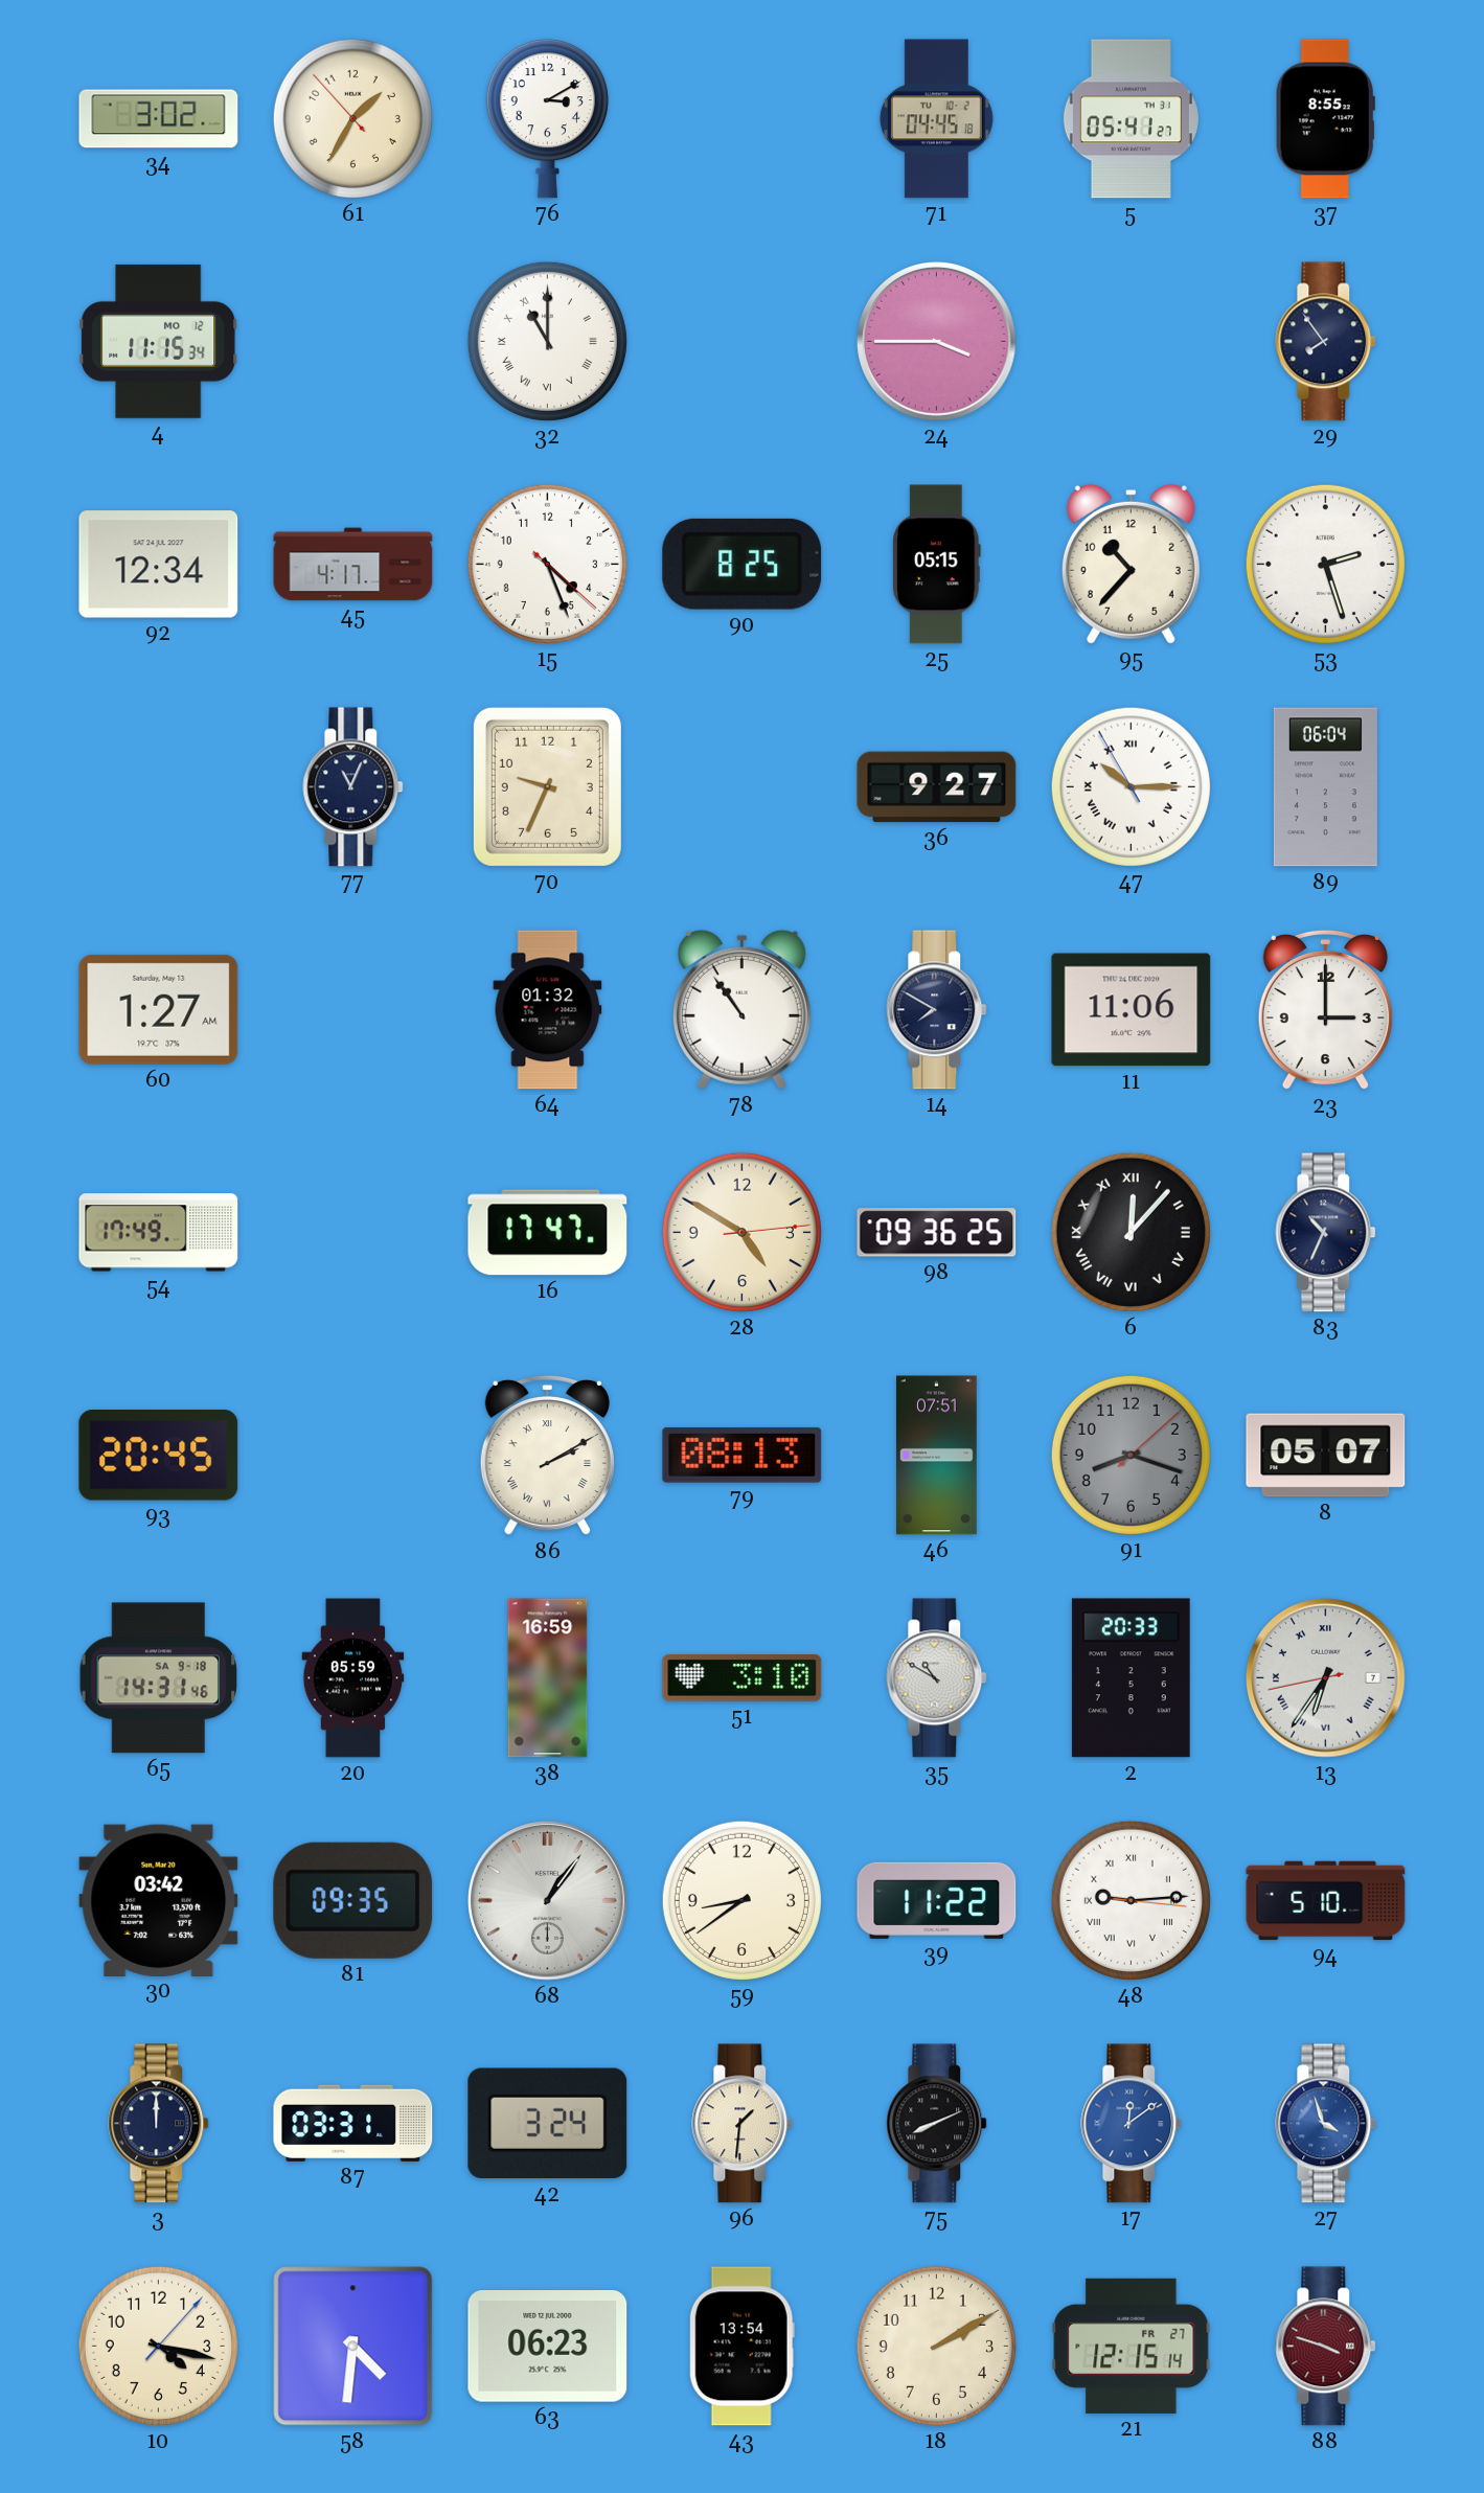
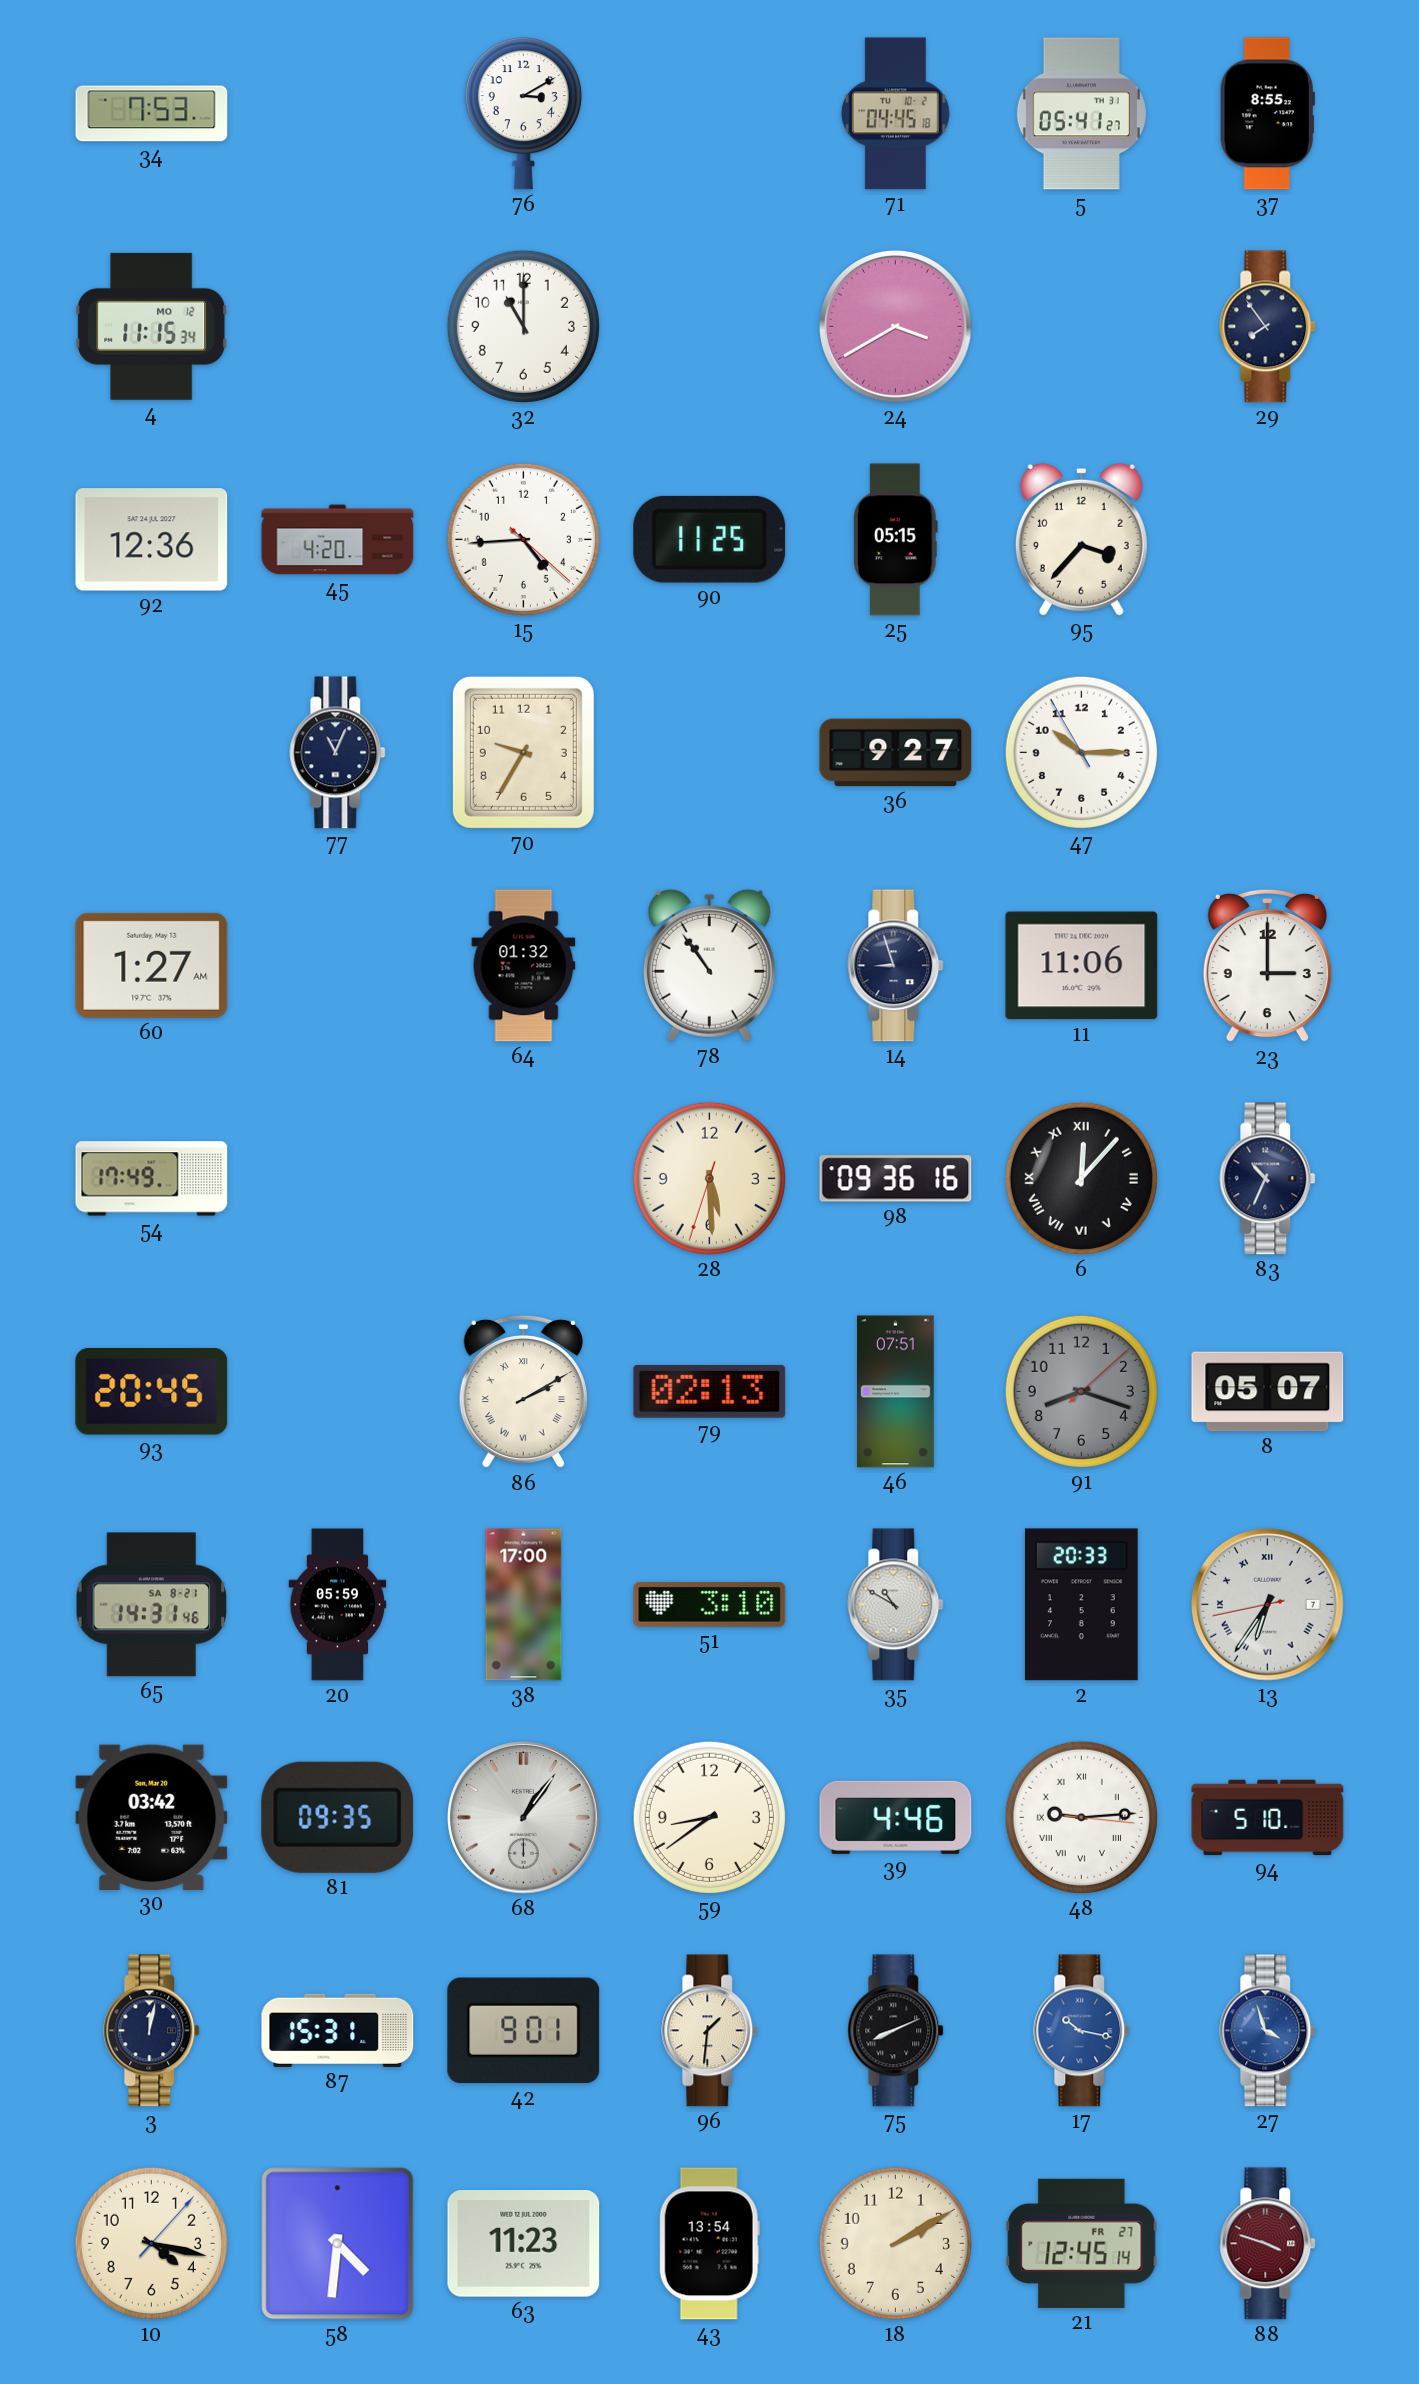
34: 3:02 -> 7:53
61: 1:34 -> none
32 numerals: Roman -> Arabic
24: 3:45 -> 3:40
92: 12:34 -> 12:36
45: 4:17 -> 4:20
15: 4:26 -> 4:44
90: 8:25 -> 11:25
95: 10:37 -> 3:37
53: 2:27 -> none
70: 9:34 -> 9:35
47 numerals: Roman -> Arabic
89: 06:04 -> none
14: 7:50 -> 8:57
16: 17:47 -> none
28: 4:50 -> 5:29
98: 09:36:25 -> 09:36:16
79: 08:13 -> 02:13
65 date: SA 9-18 -> SA 8-21
38: 16:59 -> 17:00
39: 11:22 -> 4:46
3: 12:00 -> 12:02
87: 03:31 -> 15:31
42: 3:24 -> 9:01
17: 12:09 -> 10:17
63: 06:23 -> 11:23
21: 12:15 -> 12:45
